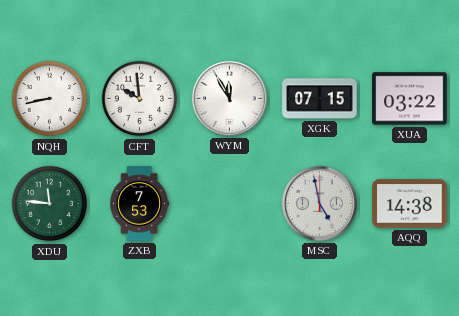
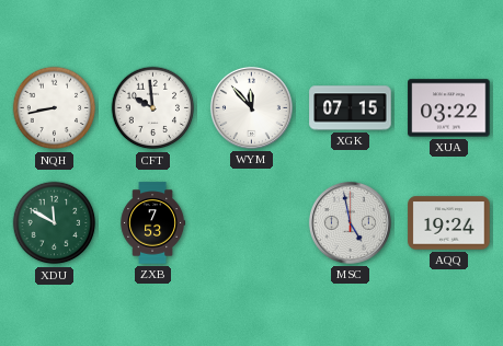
WYM: 11:55 -> 11:53
XDU: 11:46 -> 11:50
AQQ: 14:38 -> 19:24
